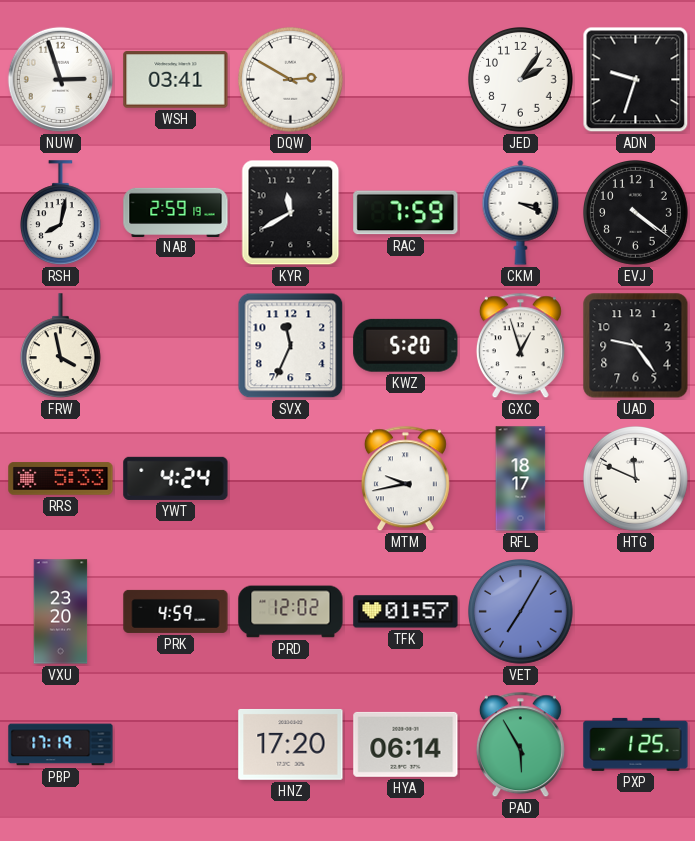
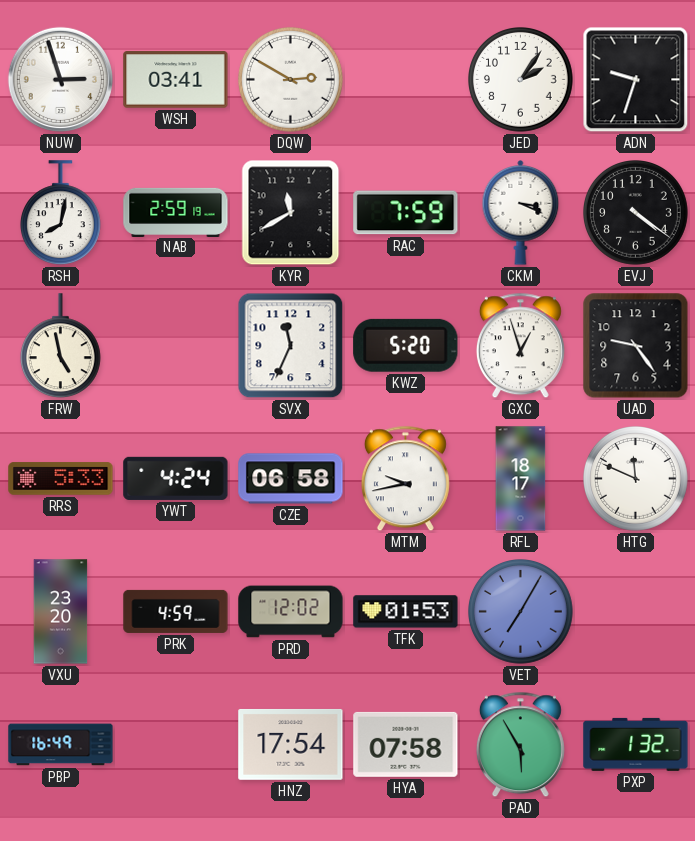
FRW: 3:58 -> 4:58
CZE: none -> 06:58
TFK: 01:57 -> 01:53
PBP: 17:19 -> 16:49
HNZ: 17:20 -> 17:54
HYA: 06:14 -> 07:58
PXP: 1:25 -> 1:32
